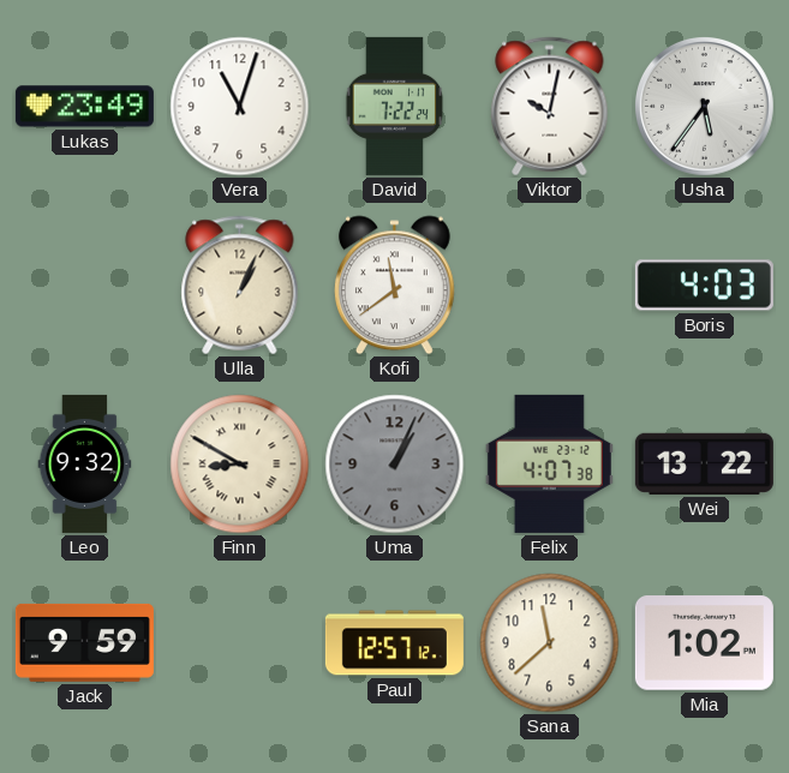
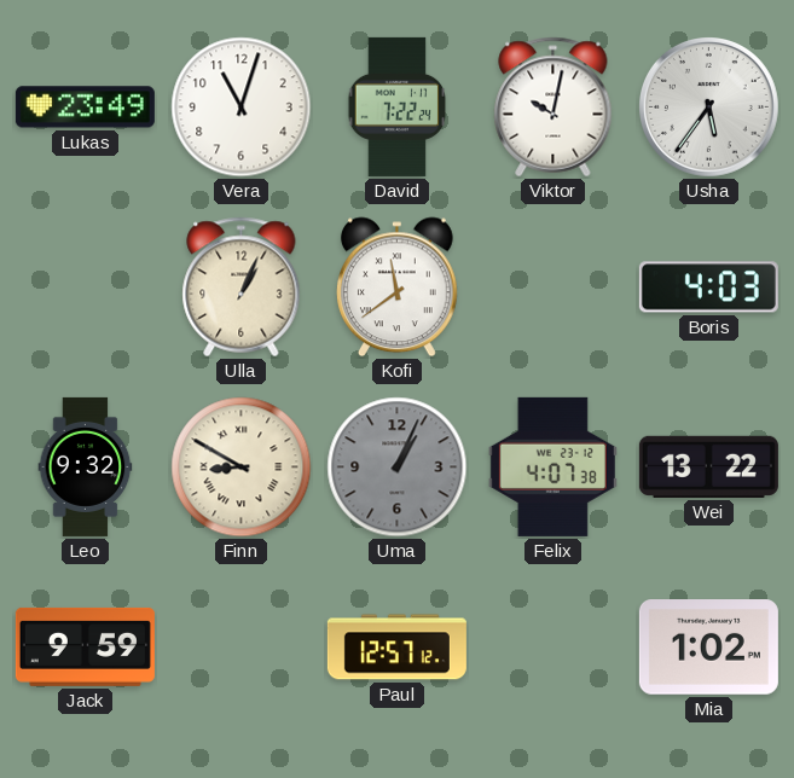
Sana: 11:38 -> none
